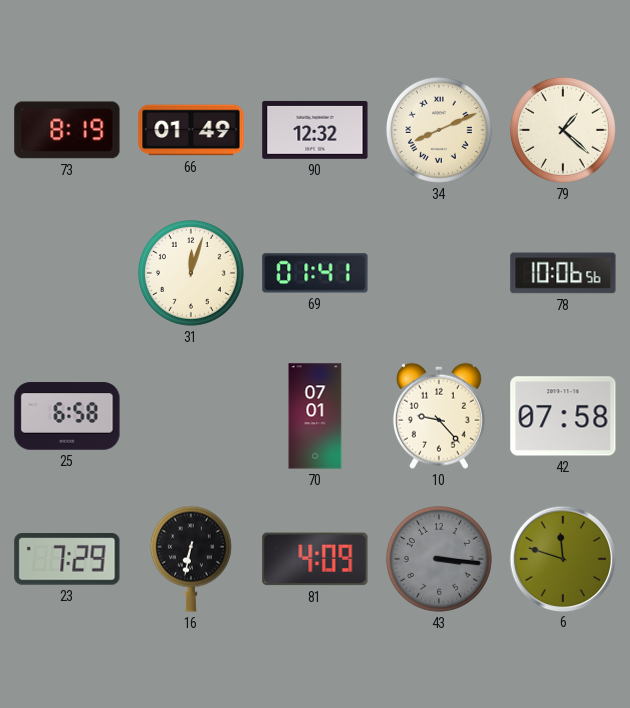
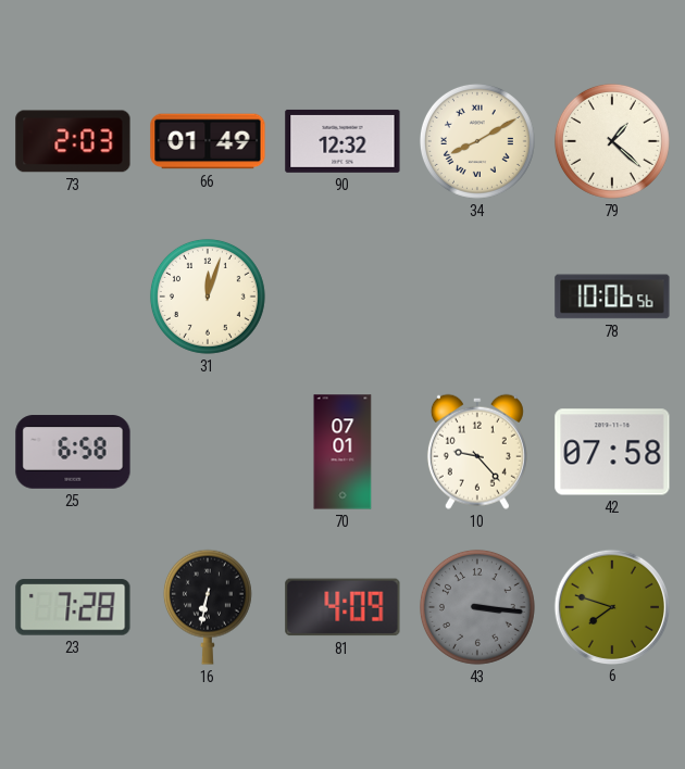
73: 8:19 -> 2:03
34: 8:11 -> 8:10
69: 01:41 -> none
23: 7:29 -> 7:28
6: 11:48 -> 7:48
